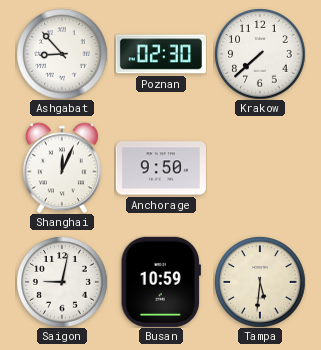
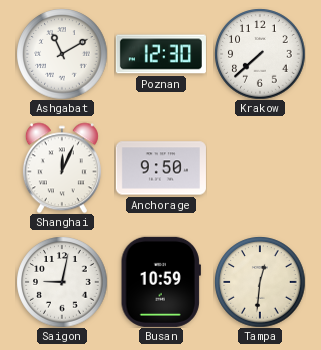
Ashgabat: 8:53 -> 11:10
Poznan: 02:30 -> 12:30
Tampa: 5:31 -> 12:31
